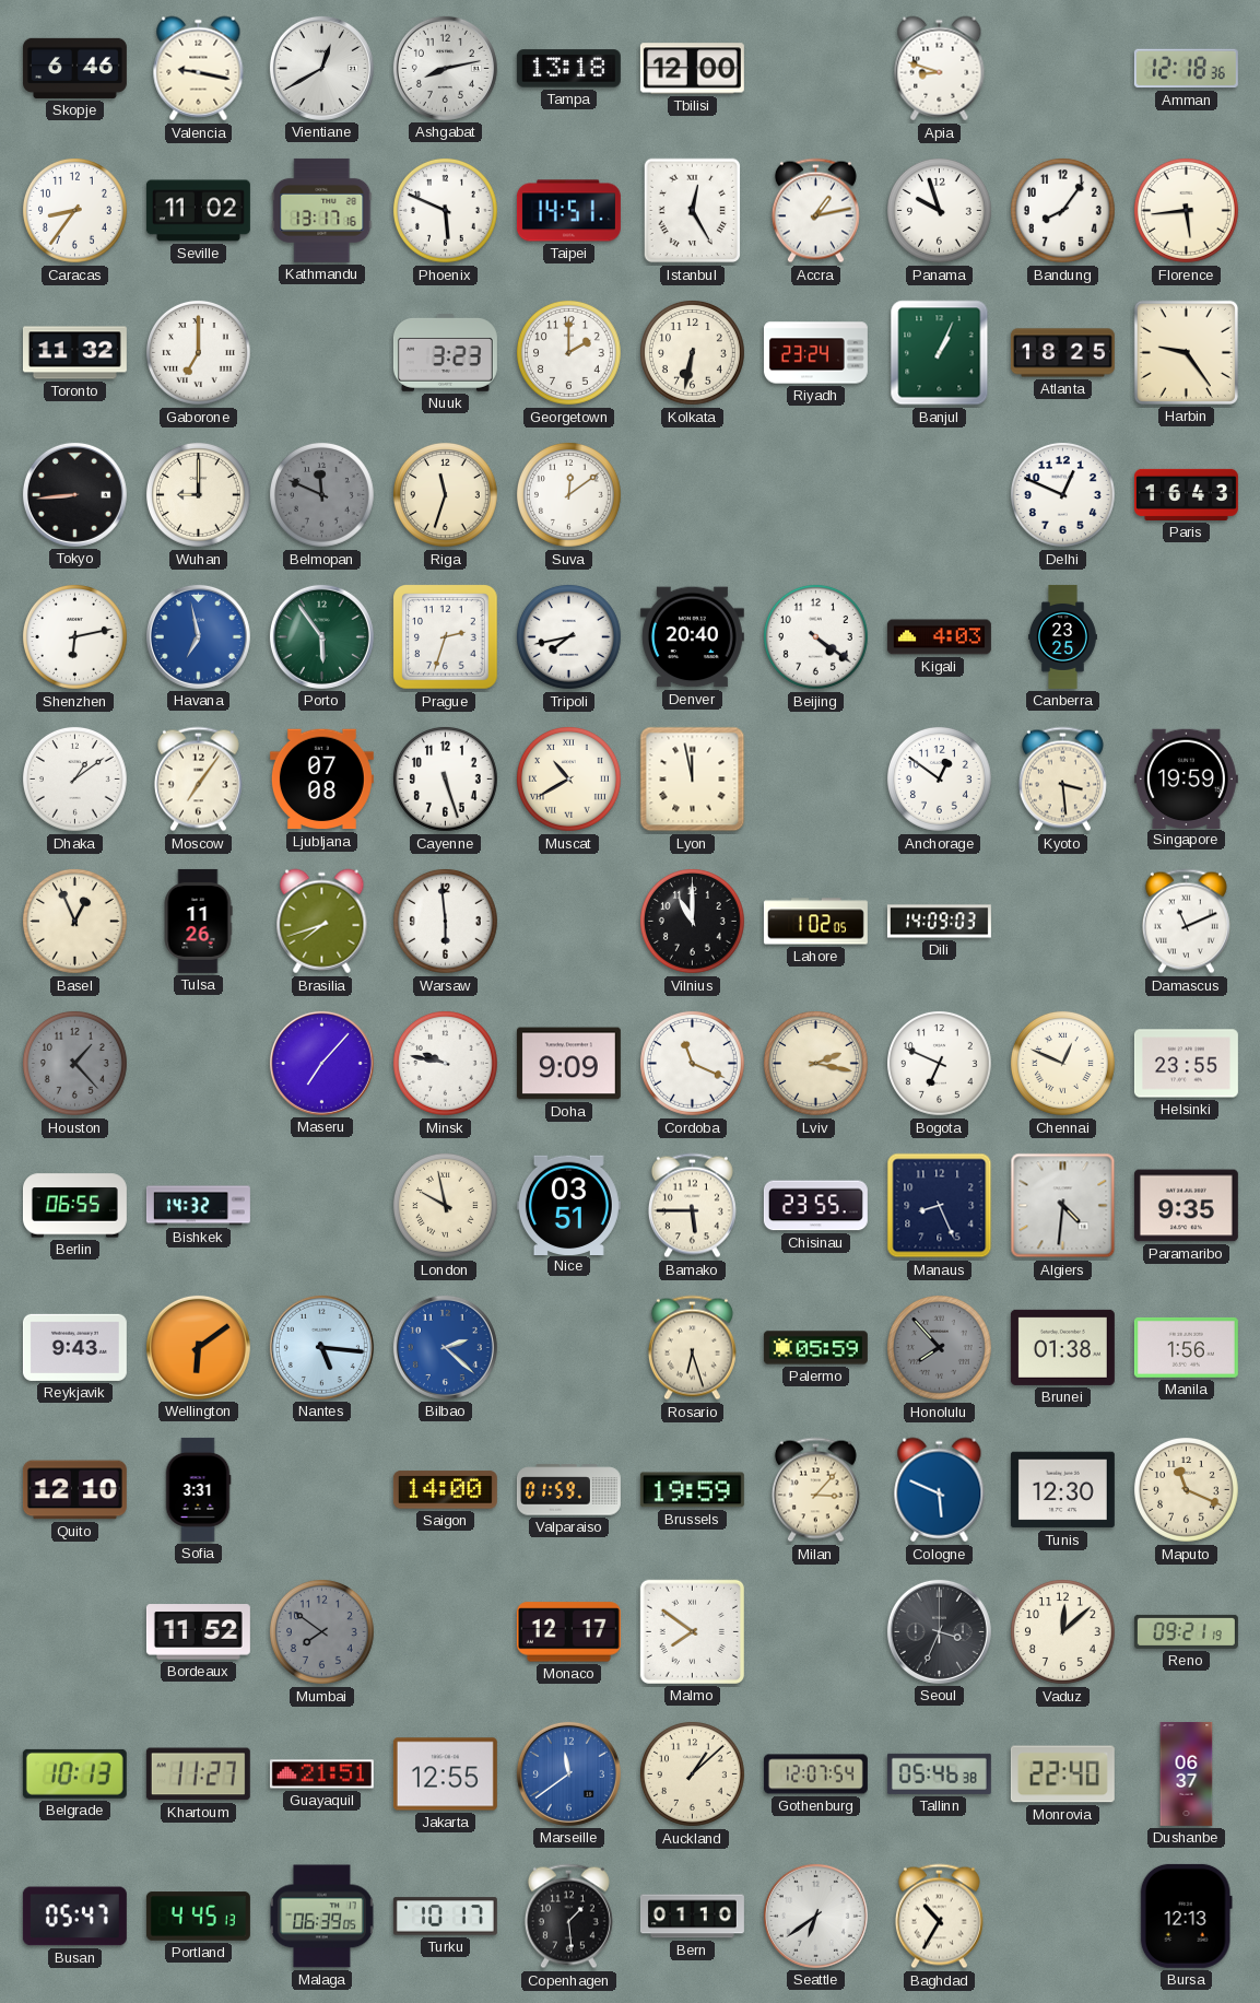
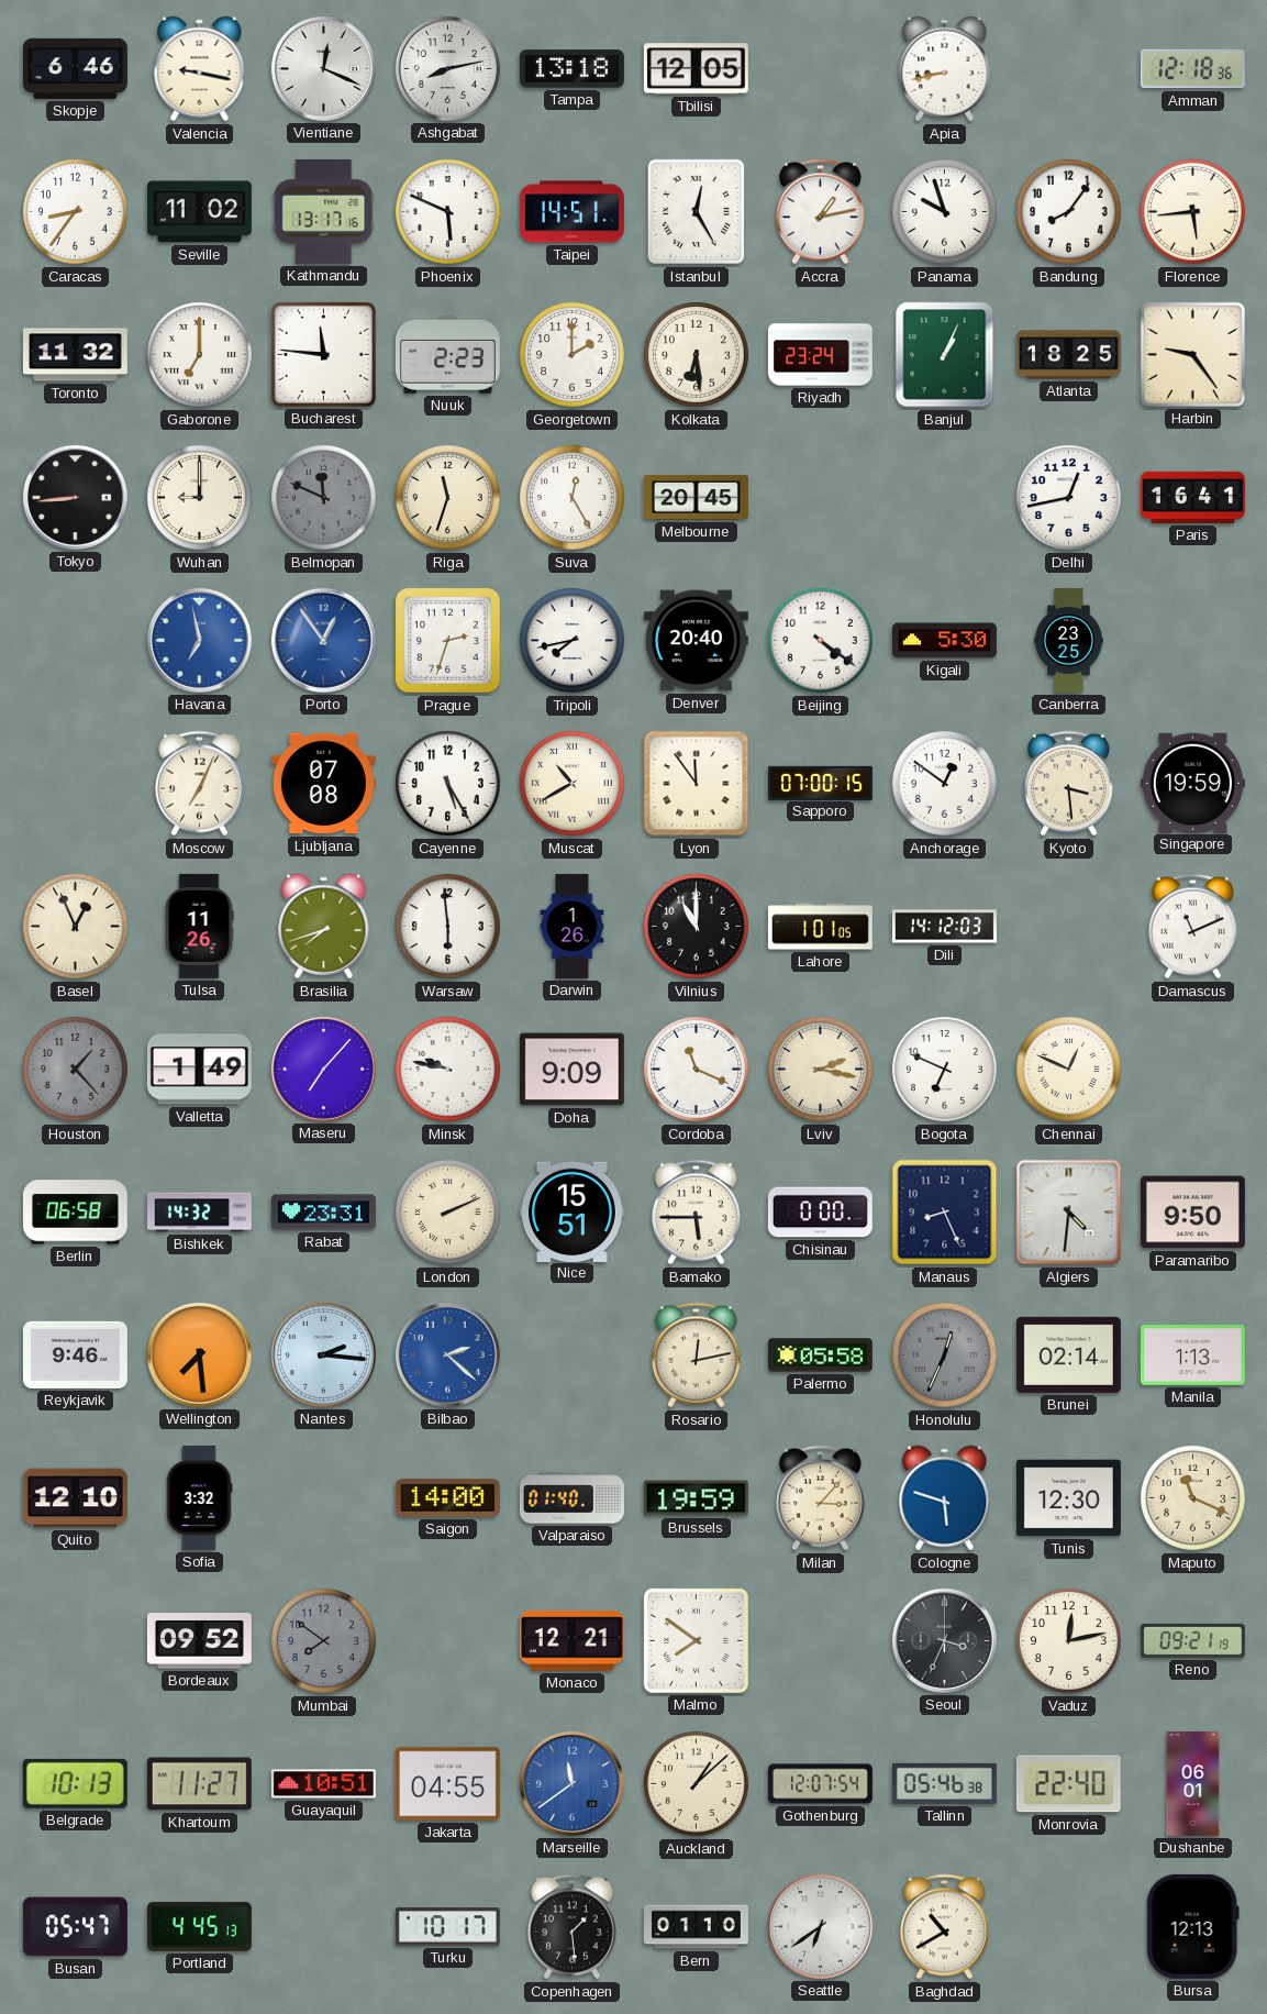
Vientiane: 12:40 -> 12:19
Tbilisi: 12:00 -> 12:05
Apia: 8:48 -> 8:43
Bucharest: none -> 11:46
Nuuk: 3:23 -> 2:23
Kolkata: 6:32 -> 6:29
Suva: 12:09 -> 12:25
Melbourne: none -> 20:45
Delhi: 12:49 -> 12:43
Paris: 16:43 -> 16:41
Shenzhen: 6:13 -> none
Porto: 5:54 -> 12:54
Porto dial: green -> blue
Kigali: 4:03 -> 5:30
Dhaka: 1:09 -> none
Moscow: 7:06 -> 7:04
Cayenne: 5:27 -> 5:25
Lyon: 11:58 -> 11:54
Sapporo: none -> 07:00
Darwin: none -> 1:26
Lahore: 1:02 -> 1:01
Dili: 14:09 -> 14:12
Valletta: none -> 1:49
Helsinki: 23:55 -> none
Berlin: 06:55 -> 06:58
Rabat: none -> 23:31
London: 9:58 -> 2:11
Nice: 03:51 -> 15:51
Chisinau: 23:55 -> 0:00
Paramaribo: 9:35 -> 9:50
Reykjavik: 9:43 -> 9:46
Wellington: 6:09 -> 7:29
Nantes: 5:16 -> 2:16
Rosario: 6:27 -> 12:13
Palermo: 05:59 -> 05:58
Honolulu: 7:53 -> 12:34
Brunei: 01:38 -> 02:14
Manila: 1:56 -> 1:13
Sofia: 3:31 -> 3:32
Valparaiso: 01:59 -> 01:40
Cologne: 5:49 -> 5:48
Bordeaux: 11:52 -> 09:52
Monaco: 12:17 -> 12:21
Vaduz: 12:08 -> 12:13
Guayaquil: 21:51 -> 10:51
Jakarta: 12:55 -> 04:55
Dushanbe: 06:37 -> 06:01
Malaga: 06:39 -> none
Baghdad: 10:35 -> 10:40
